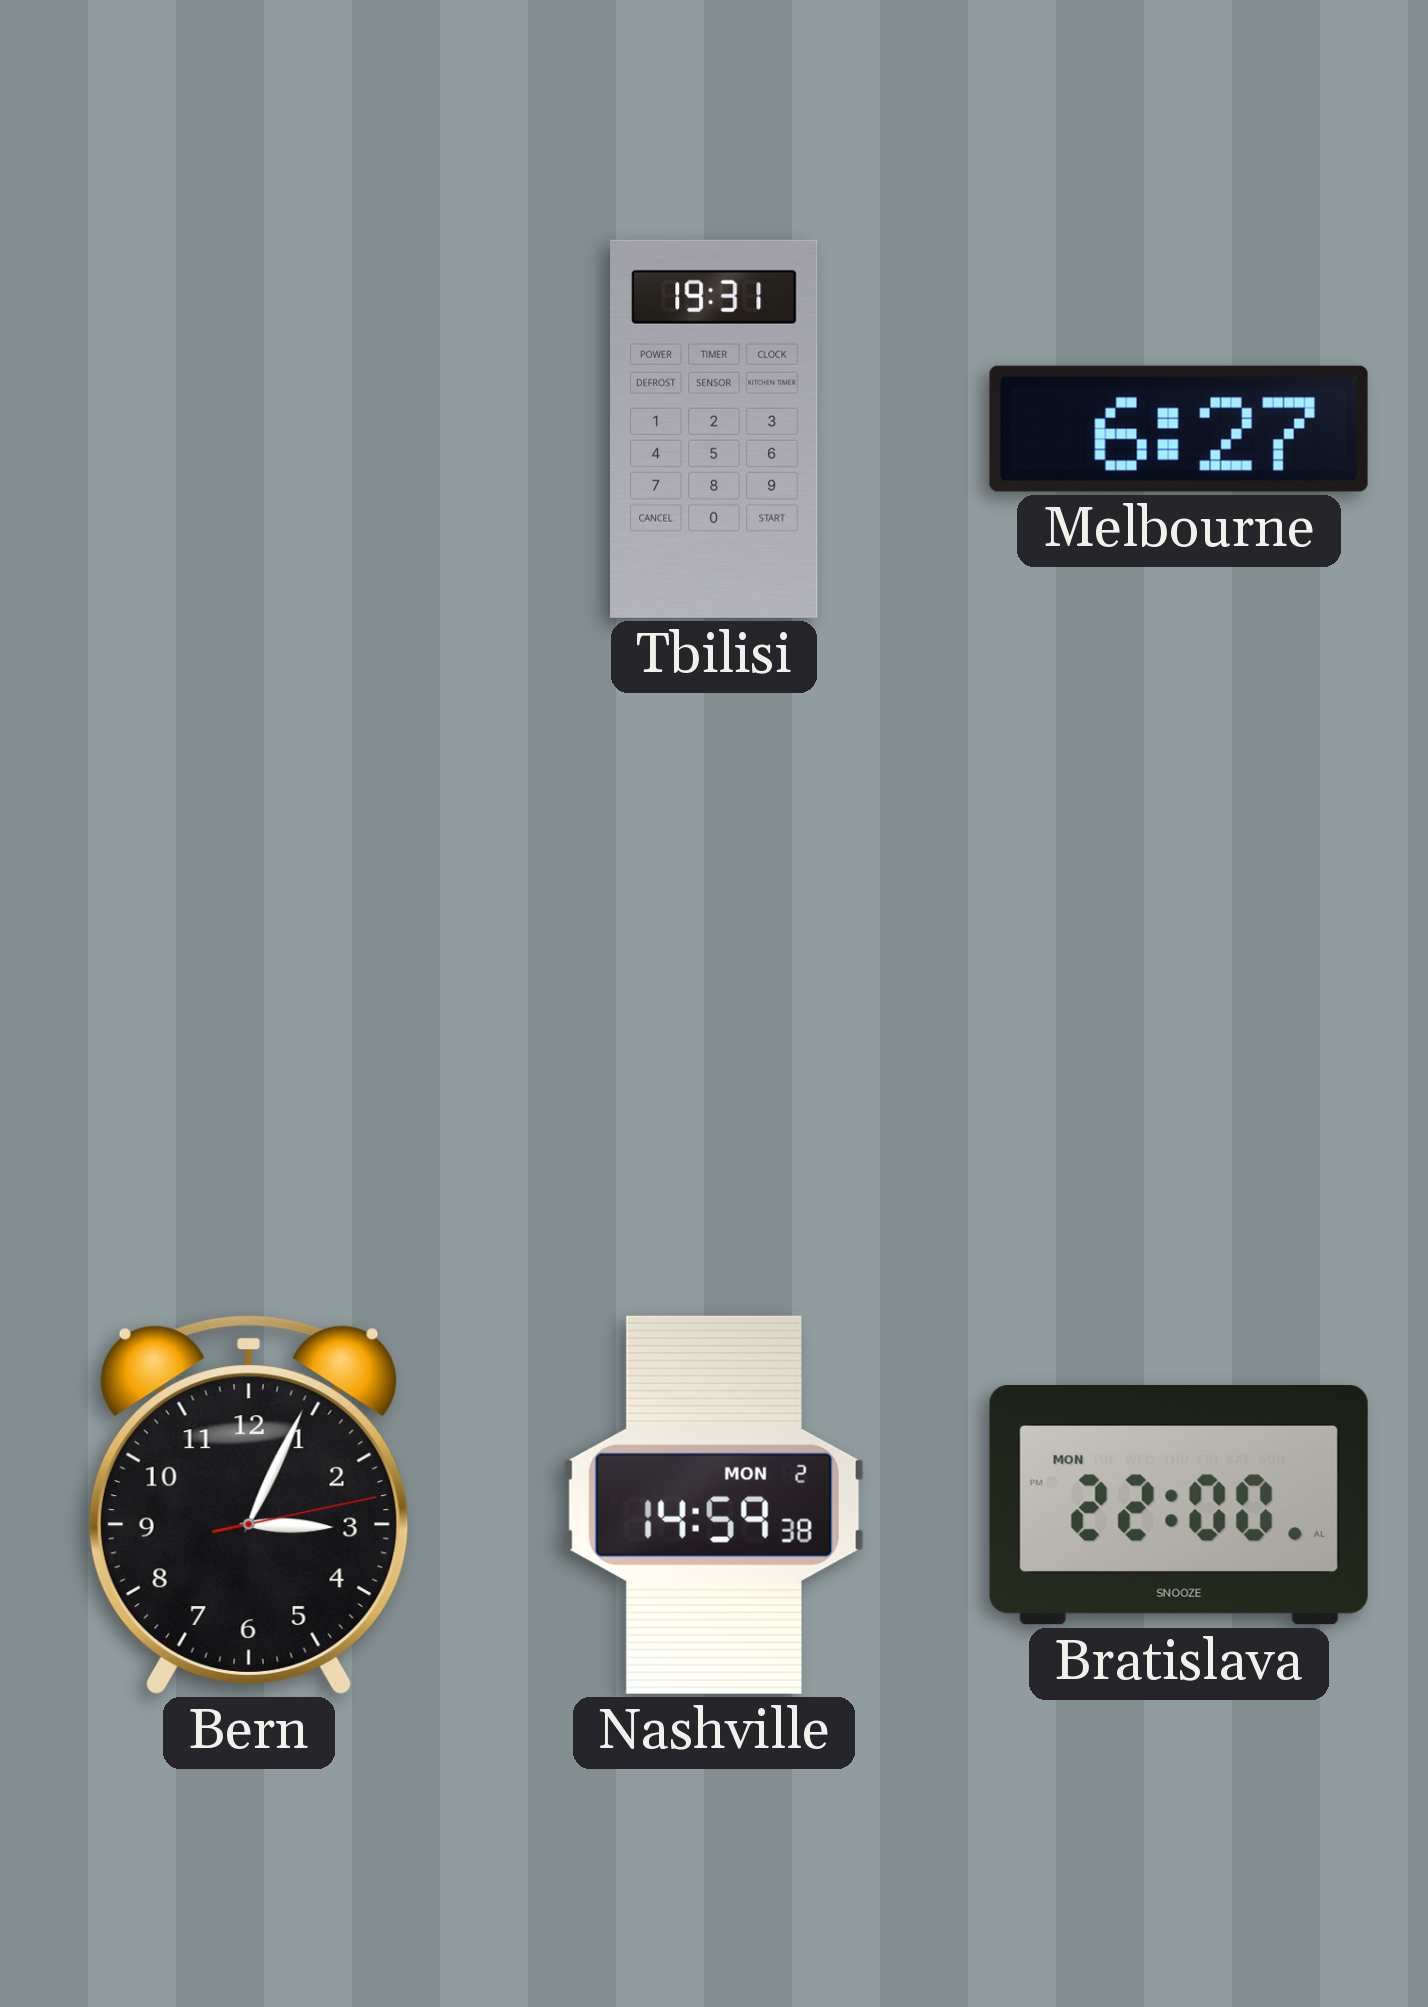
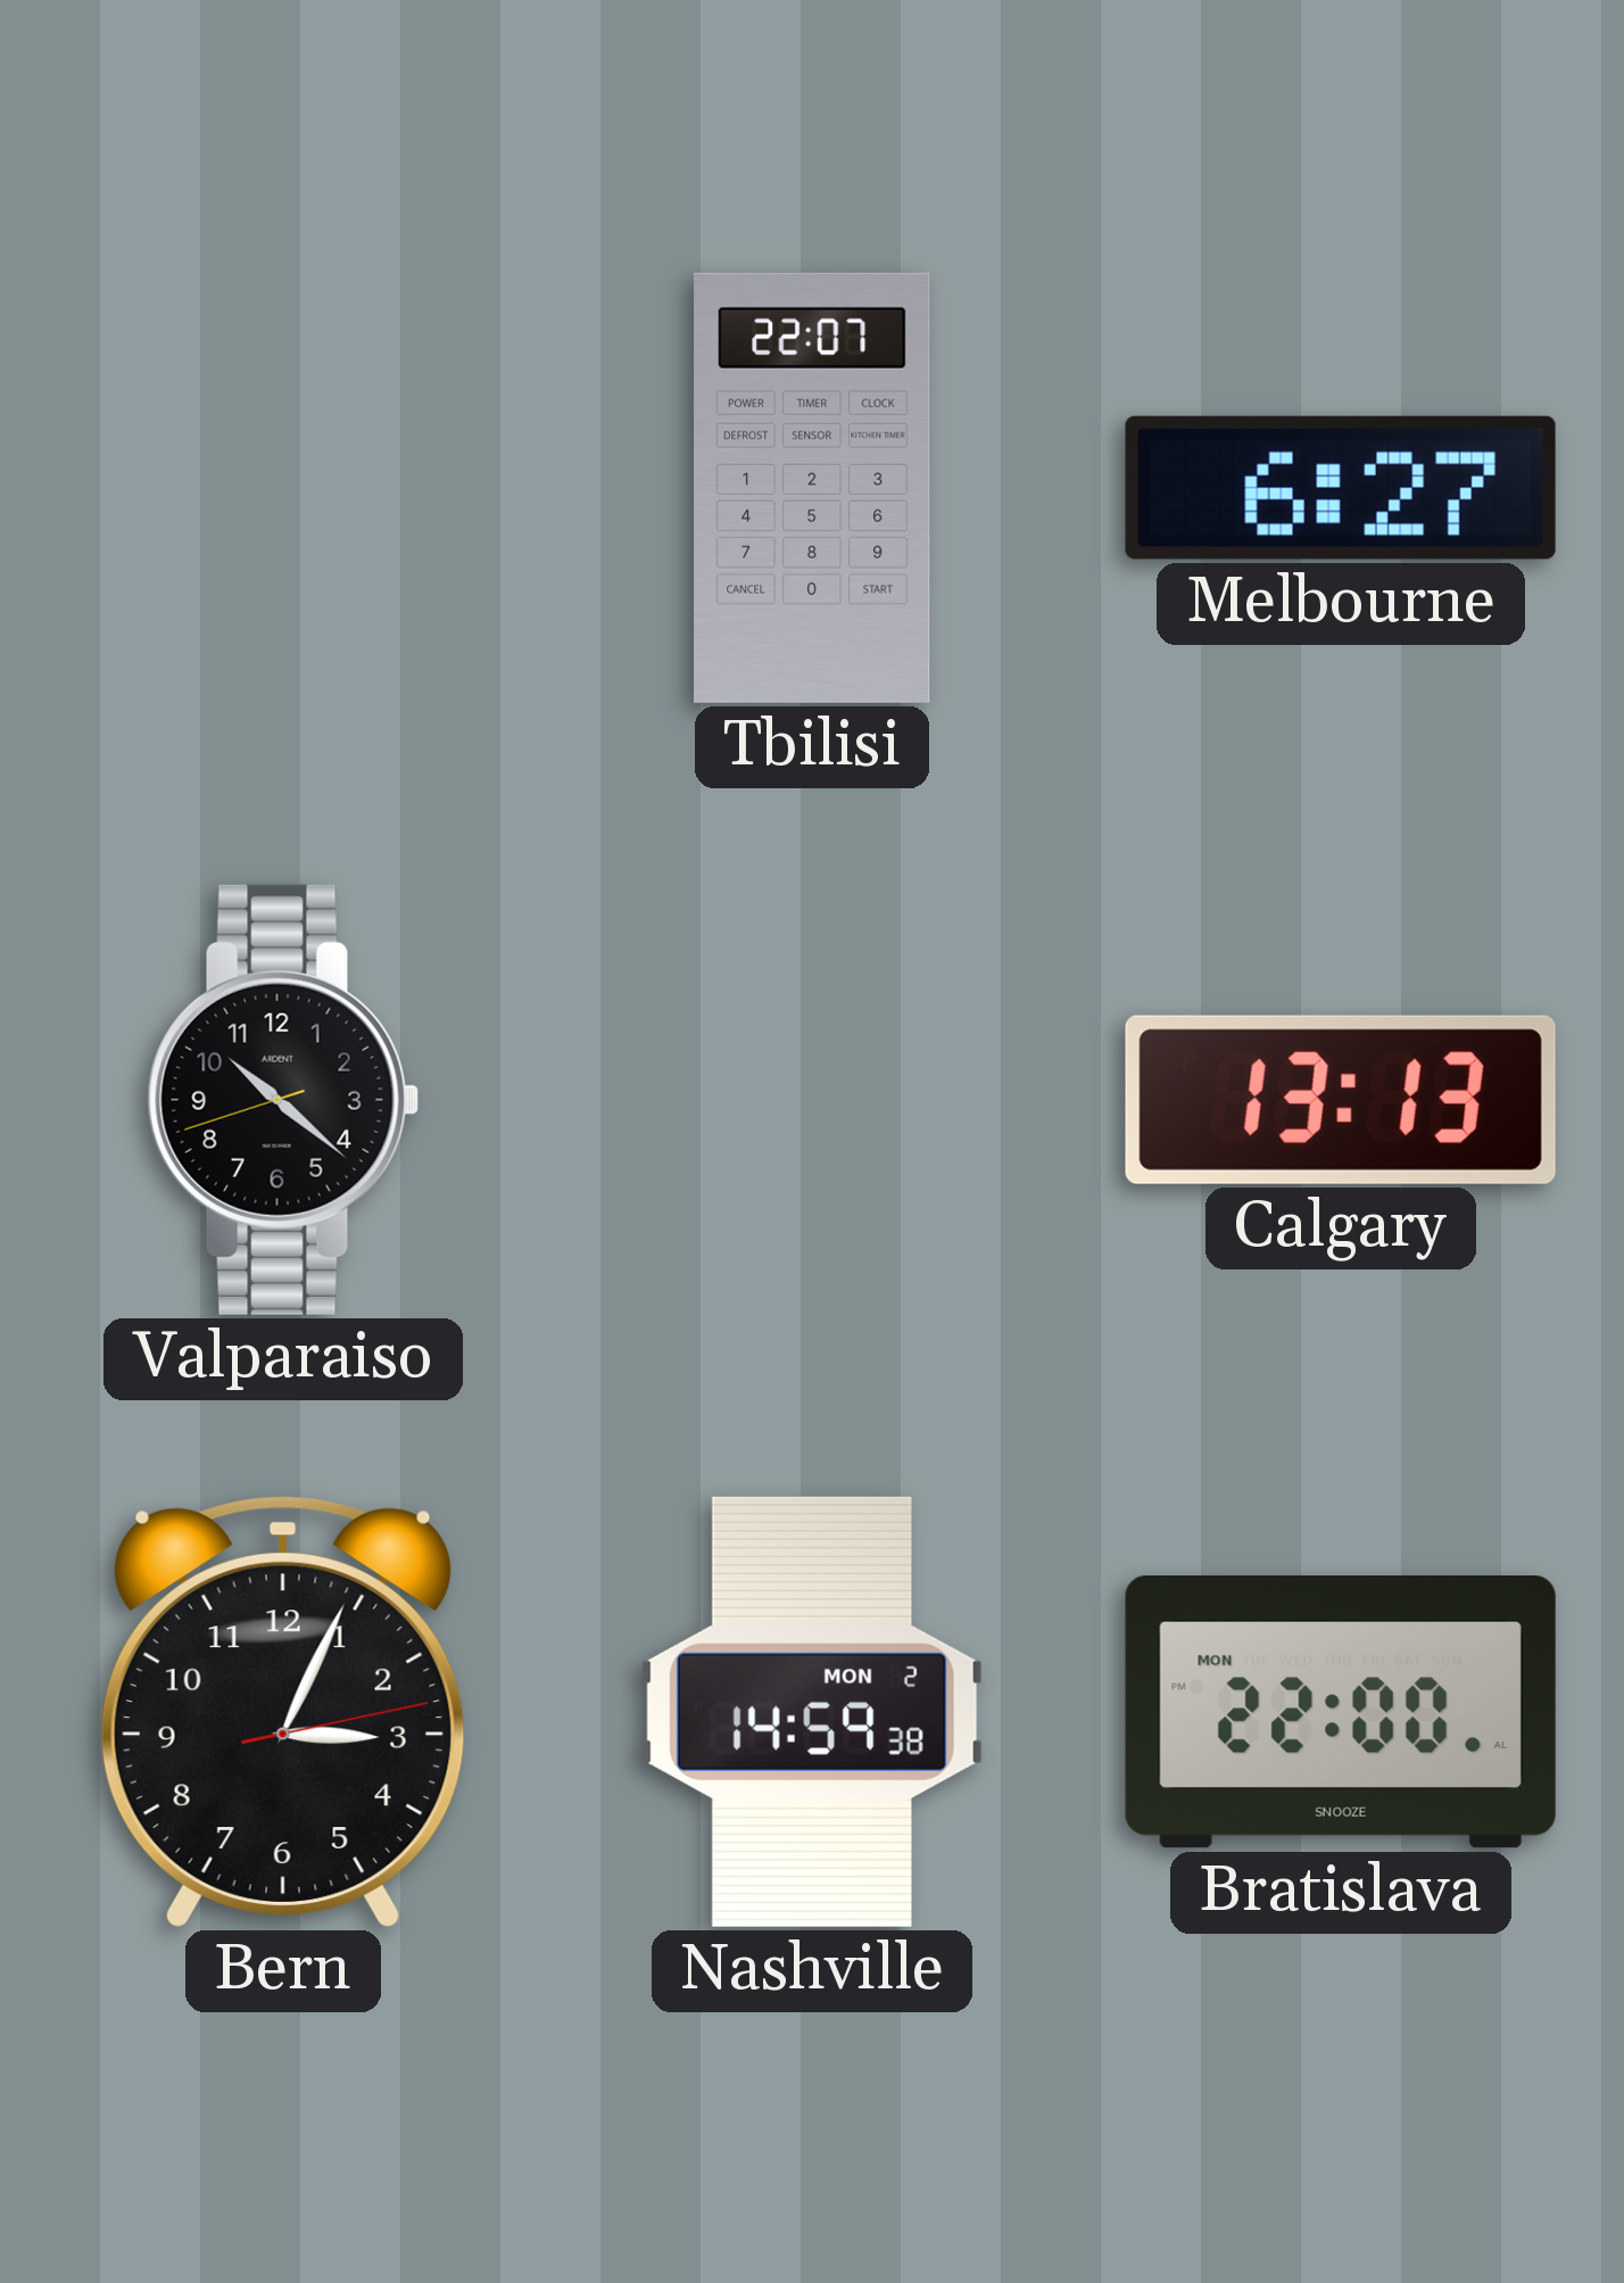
Tbilisi: 19:31 -> 22:07
Valparaiso: none -> 10:21
Calgary: none -> 13:13
